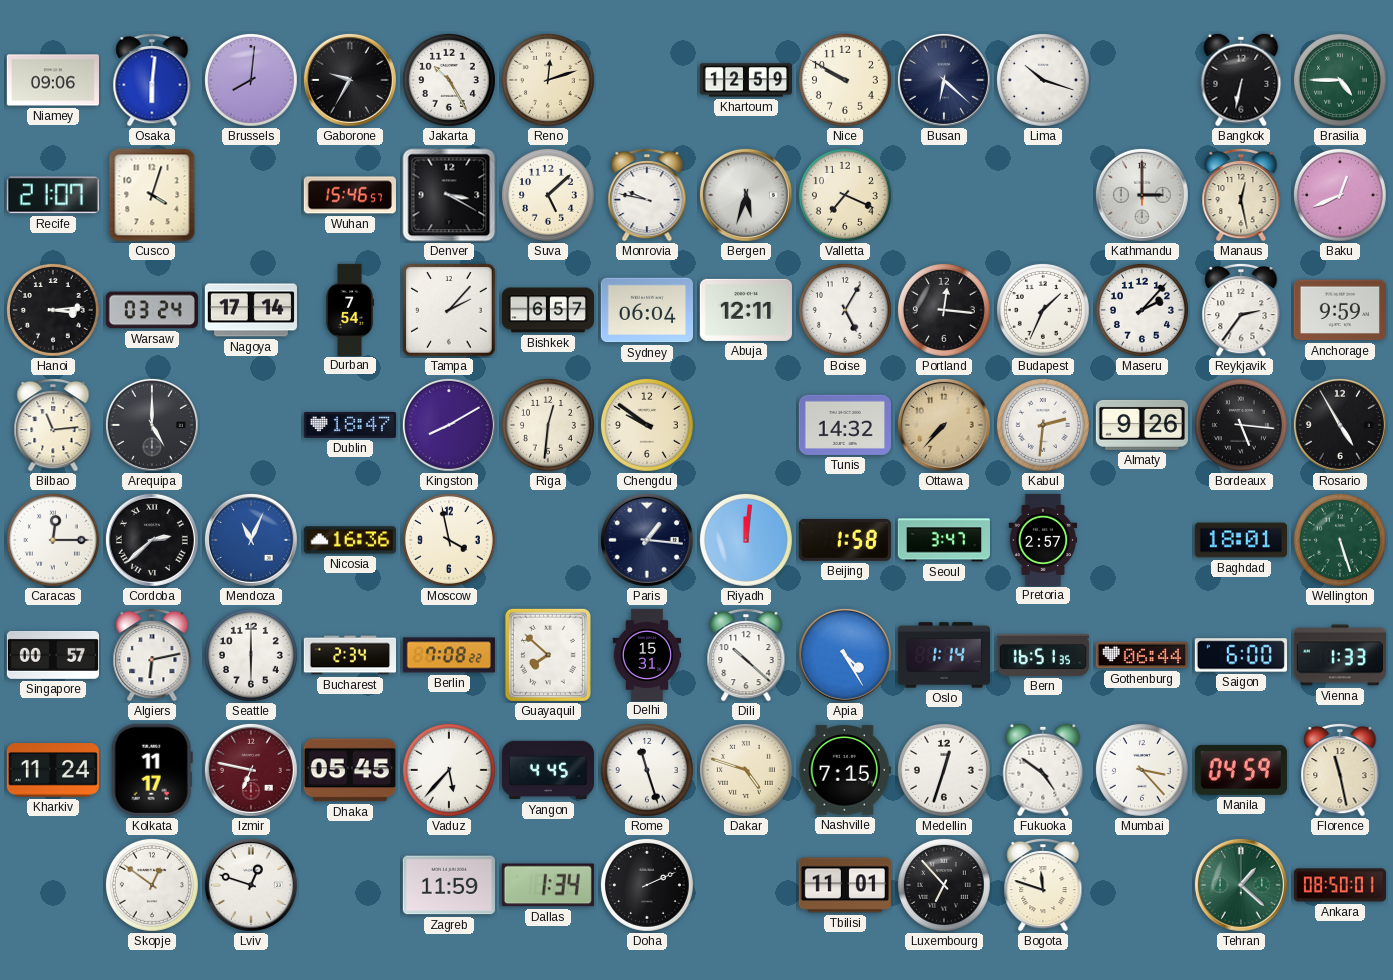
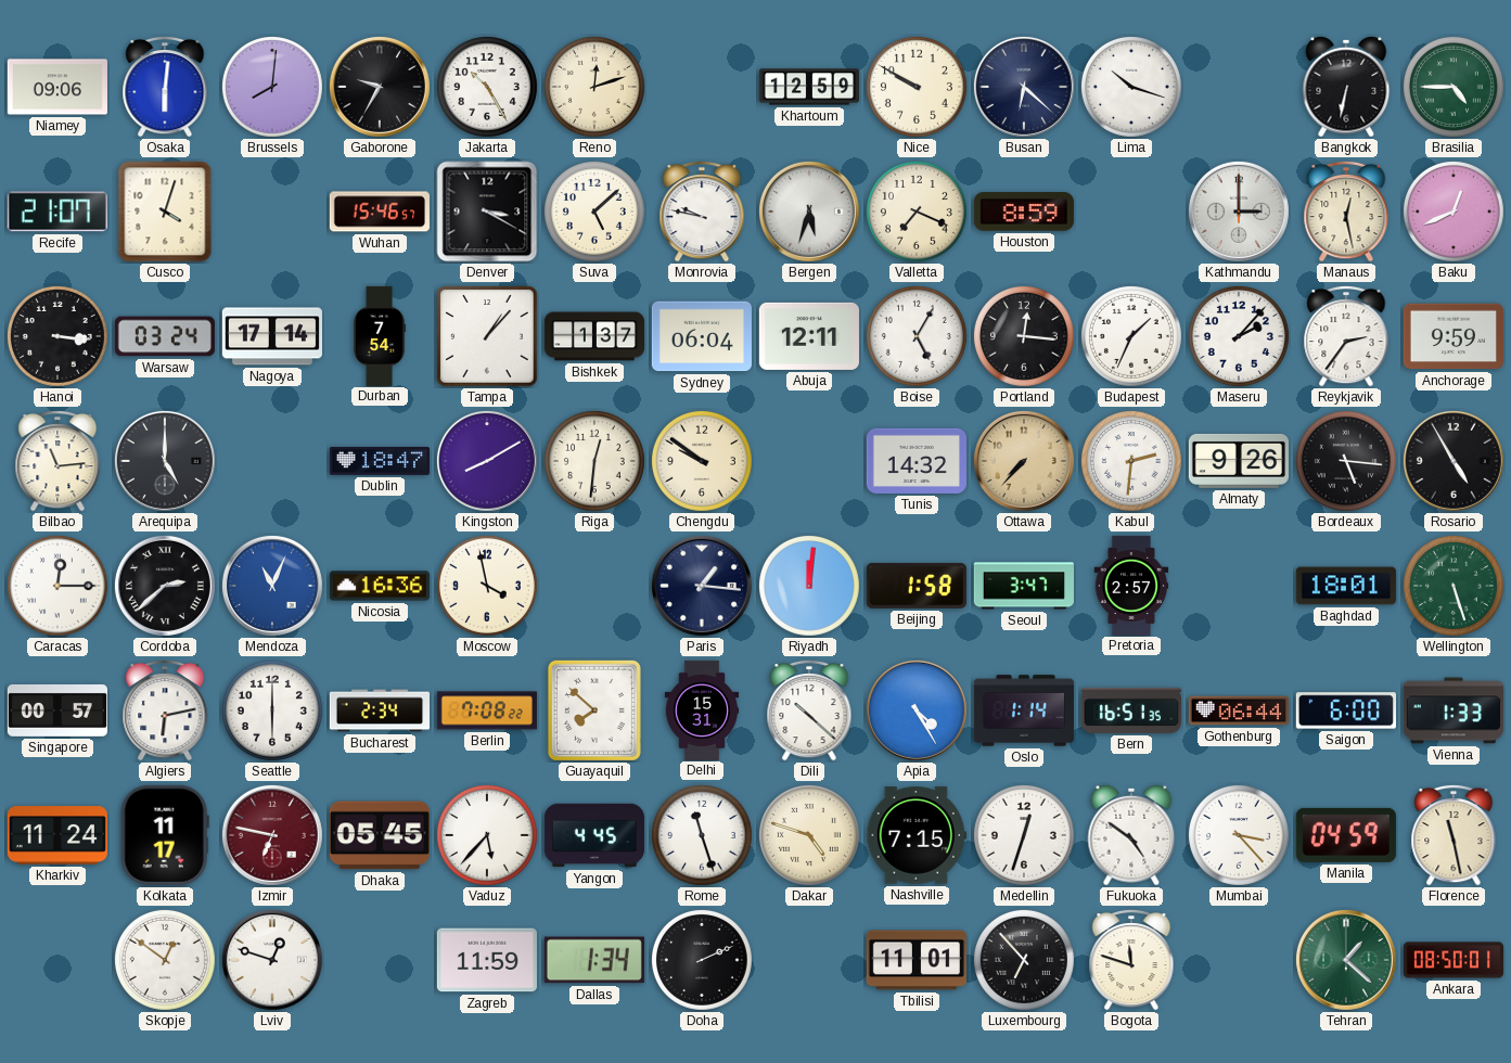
Houston: none -> 8:59
Hanoi: 3:14 -> 3:16
Tampa: 2:07 -> 1:07
Bishkek: 6:57 -> 1:37
